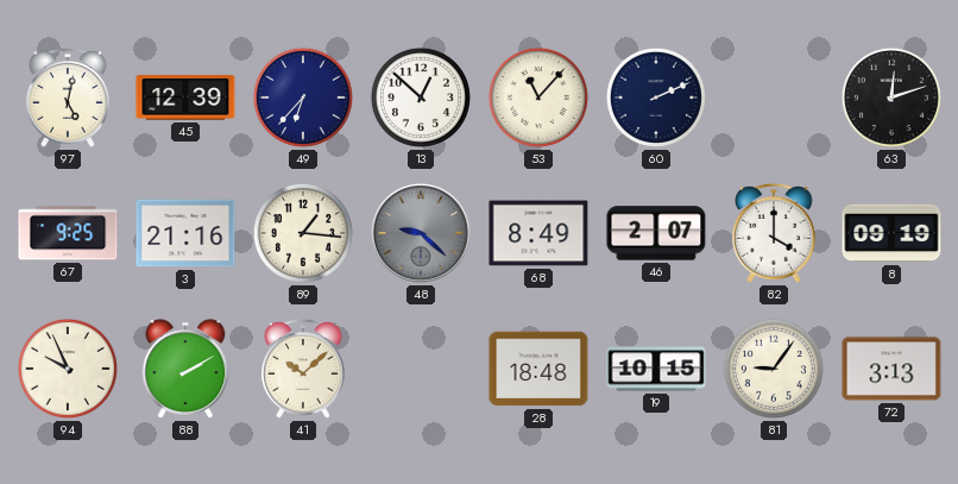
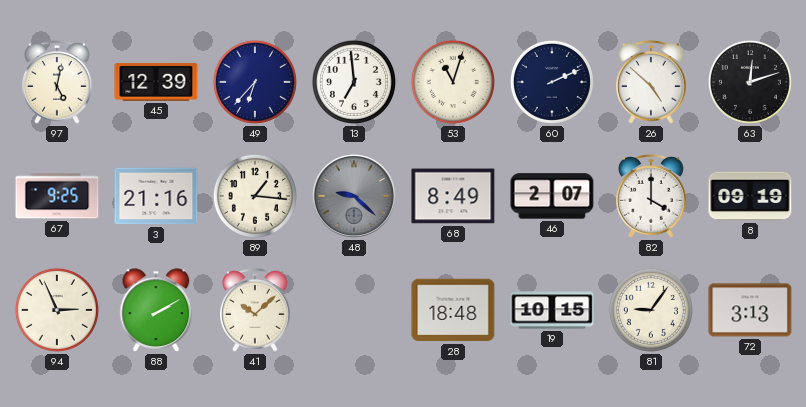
13: 12:52 -> 6:59
53: 11:07 -> 11:03
26: none -> 4:52
94: 9:56 -> 2:56
